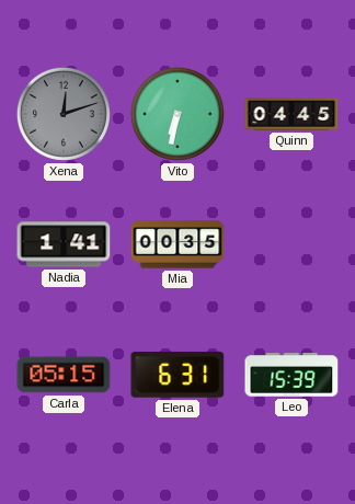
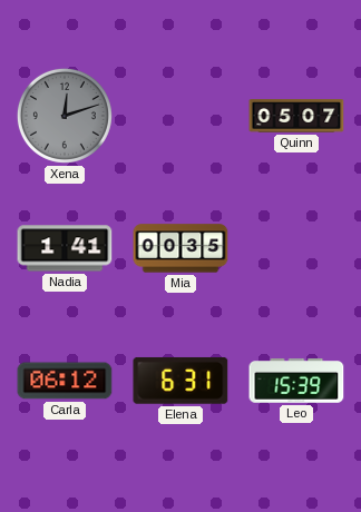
Vito: 6:32 -> none
Quinn: 04:45 -> 05:07
Carla: 05:15 -> 06:12
